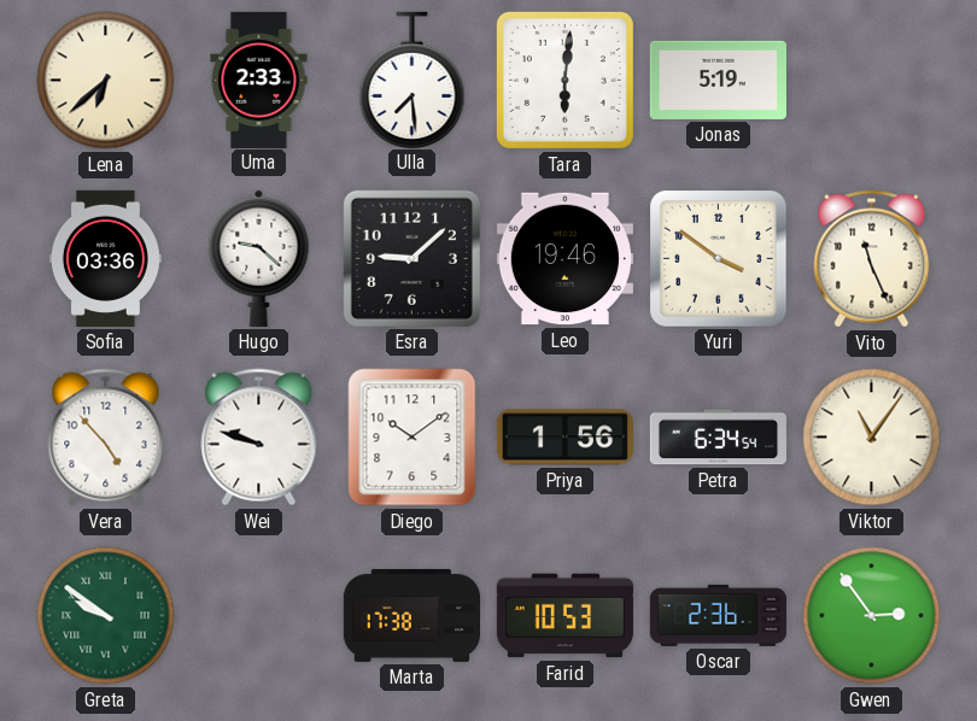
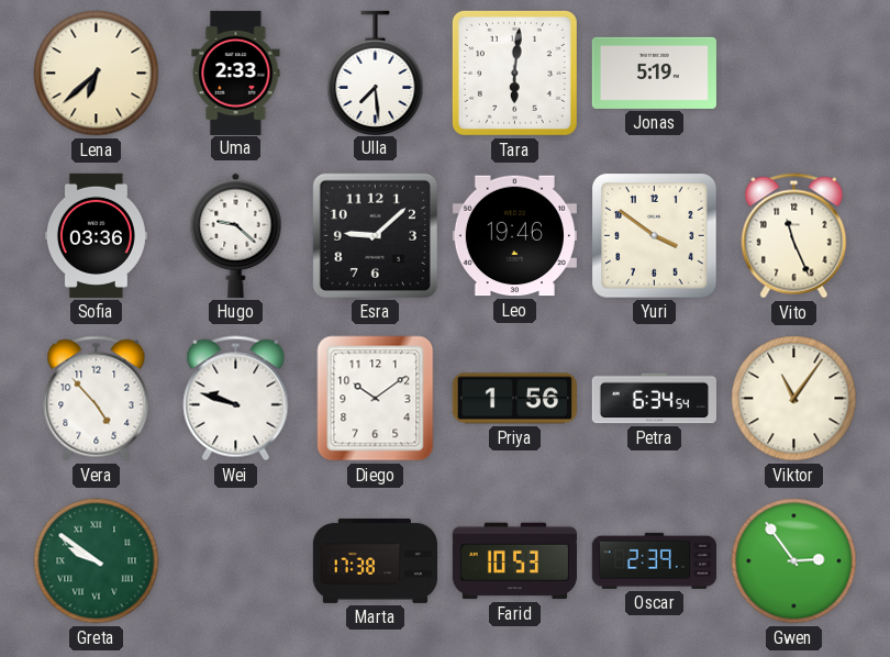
Oscar: 2:36 -> 2:39
